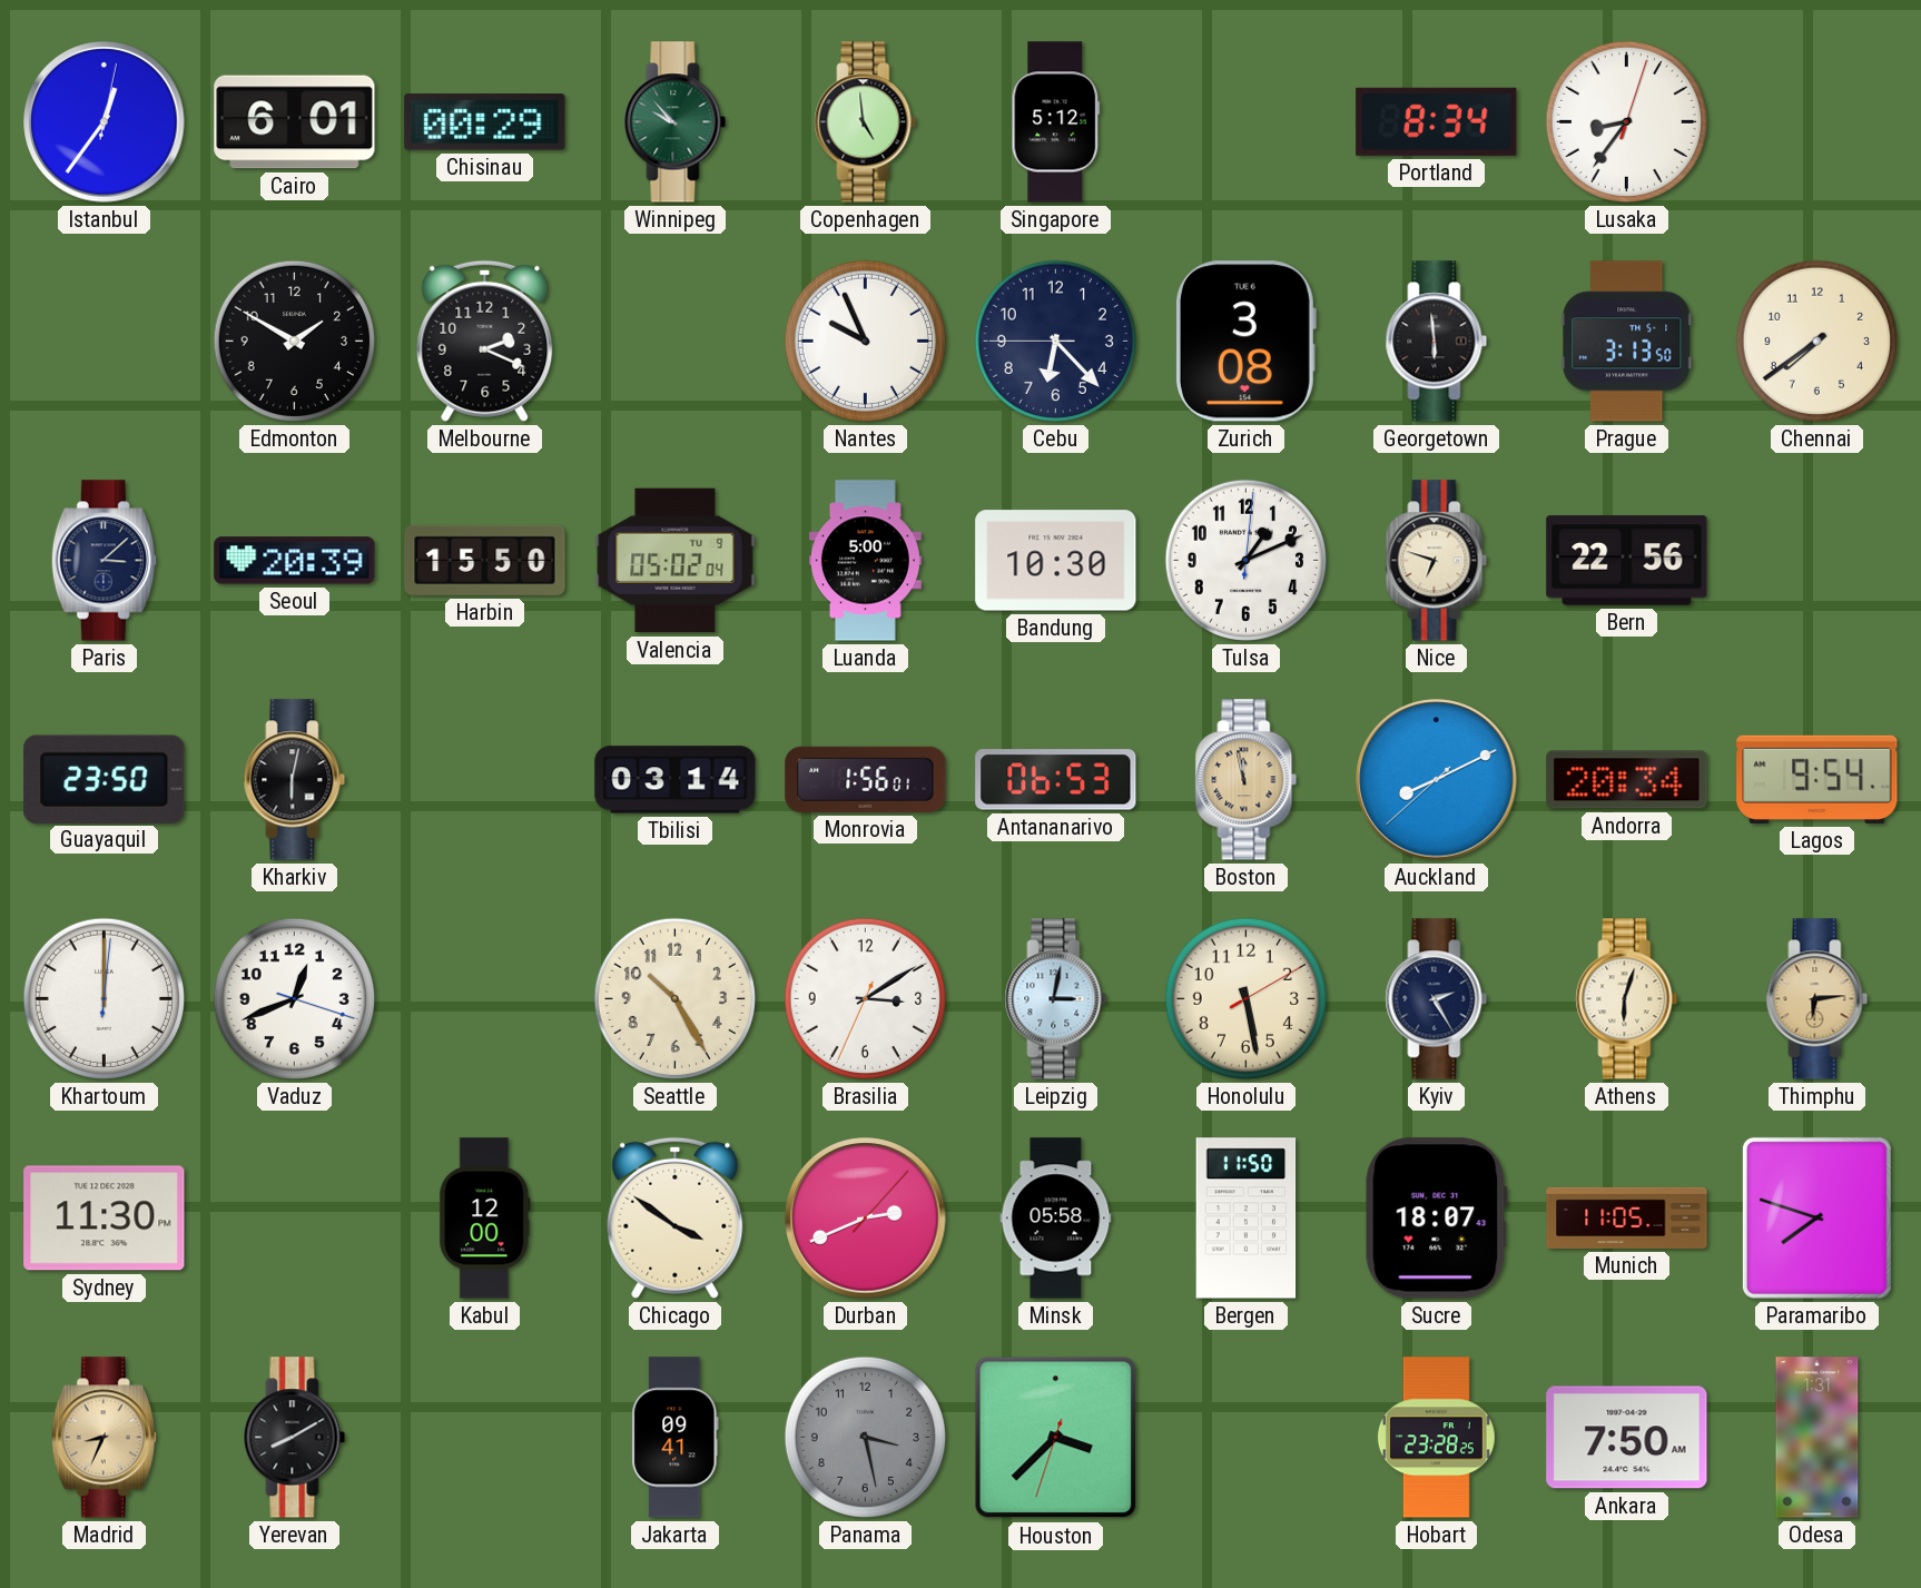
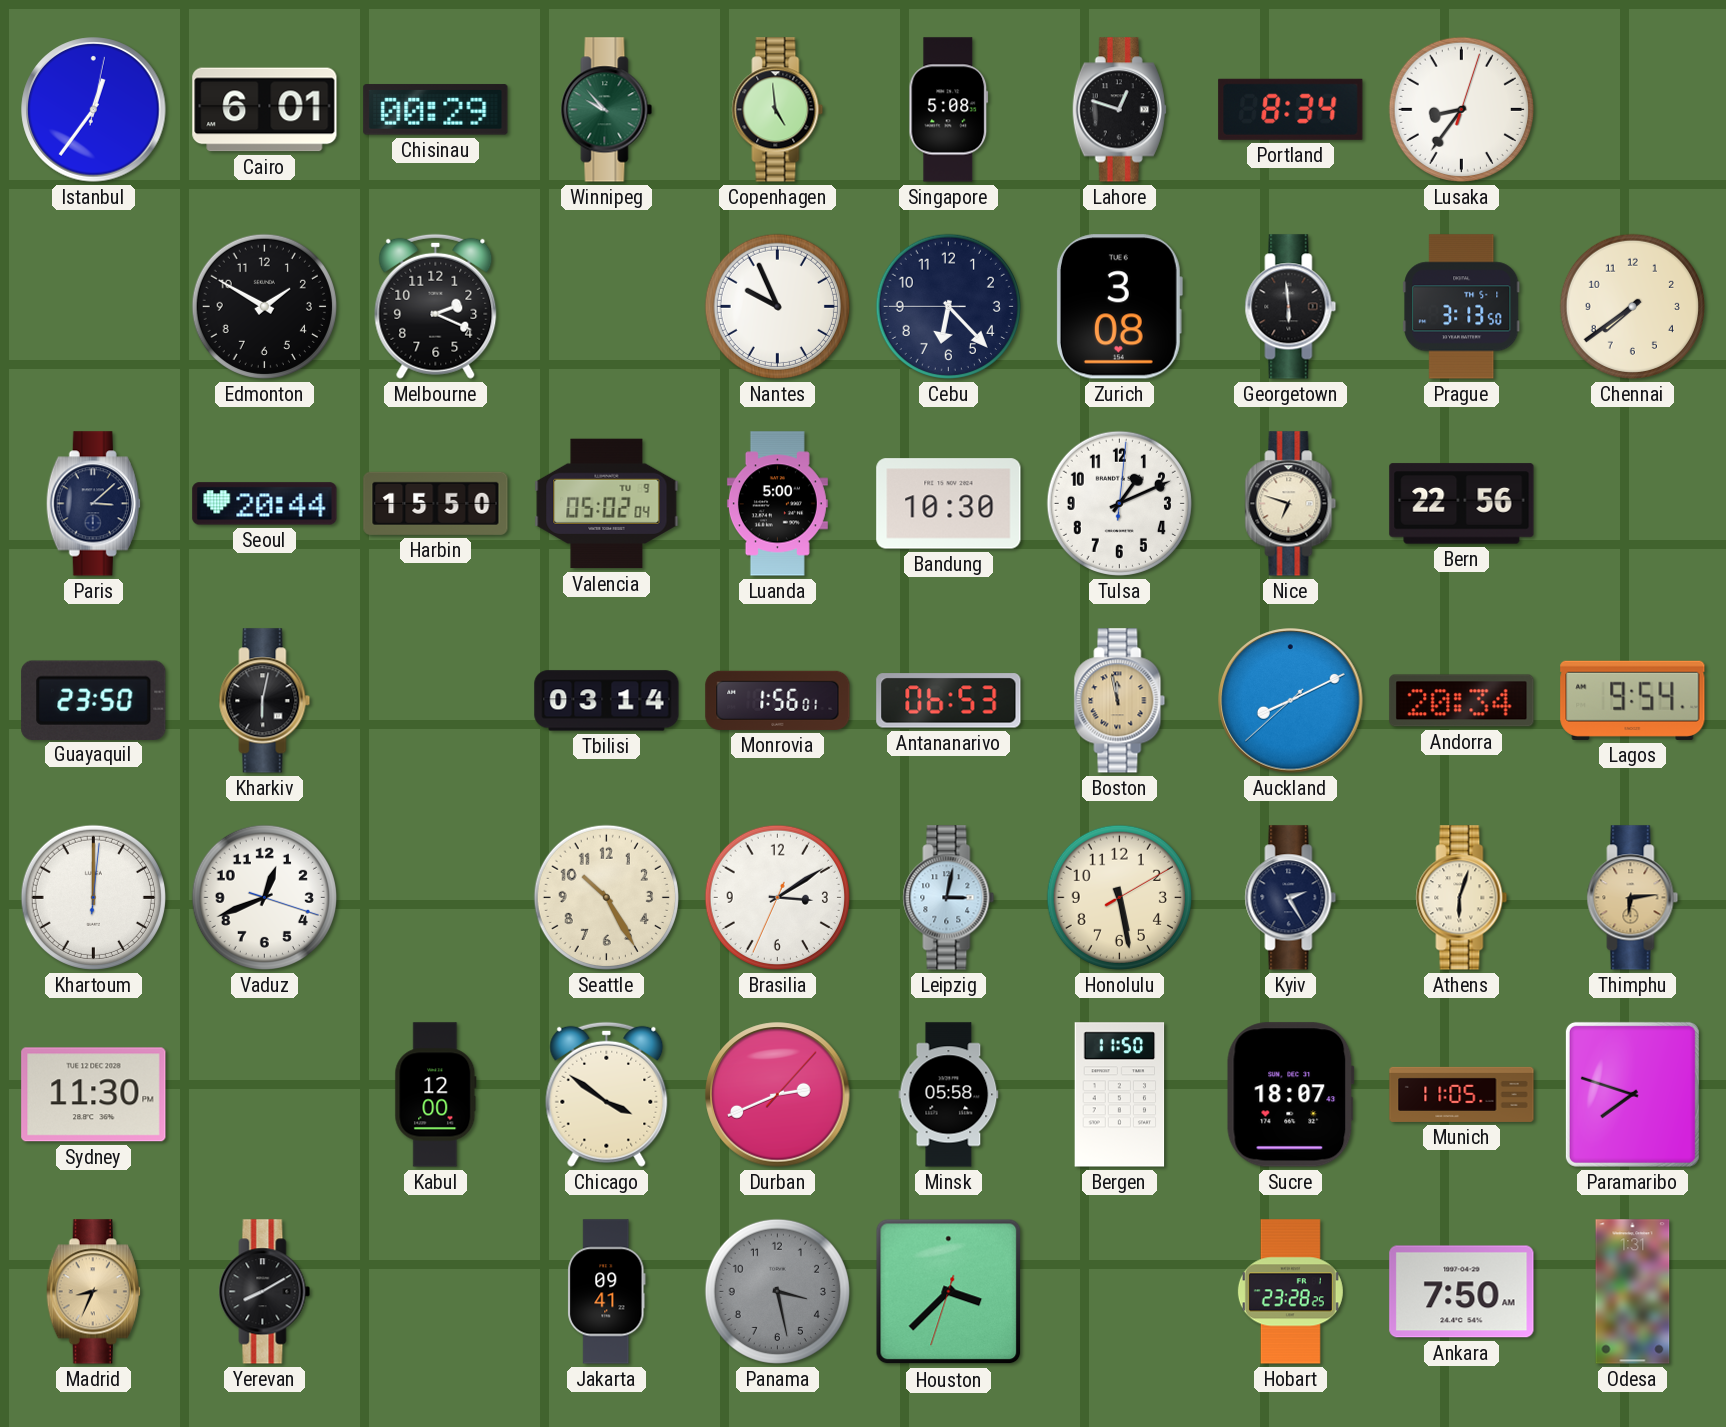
Singapore: 5:12 -> 5:08
Lahore: none -> 12:48
Seoul: 20:39 -> 20:44
